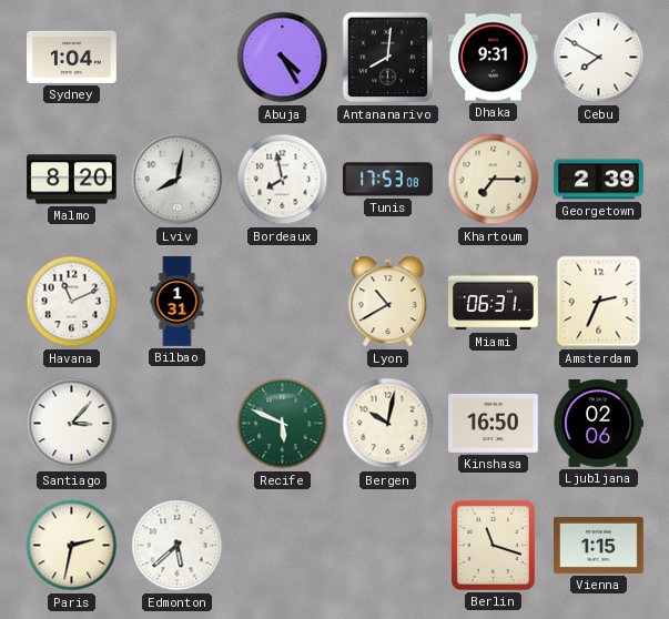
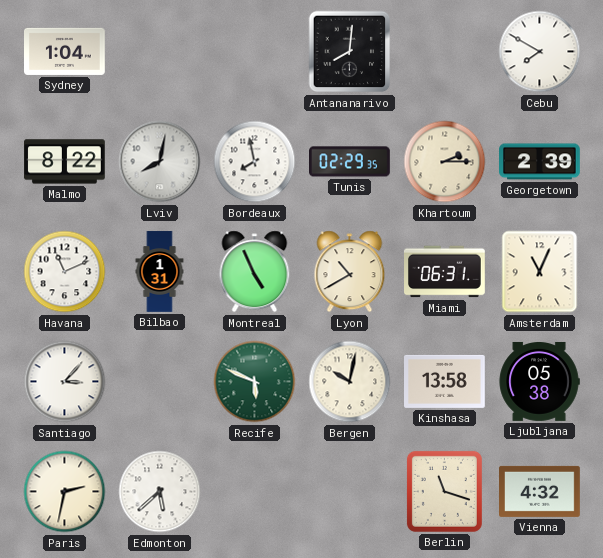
Abuja: 4:25 -> none
Dhaka: 9:31 -> none
Malmo: 8:20 -> 8:22
Tunis: 17:53 -> 02:29
Khartoum: 7:15 -> 2:15
Montreal: none -> 4:56
Amsterdam: 2:34 -> 11:04
Kinshasa: 16:50 -> 13:58
Ljubljana: 02:06 -> 05:38
Vienna: 1:15 -> 4:32
